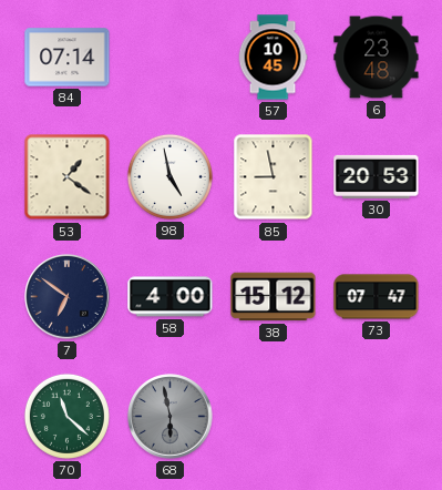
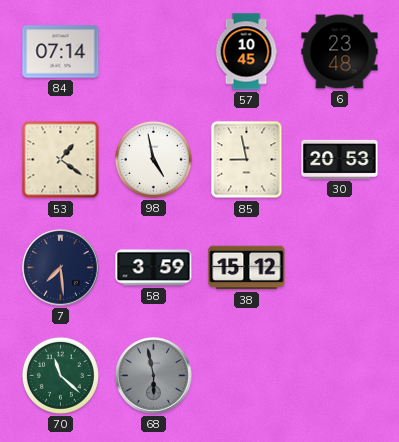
7: 6:51 -> 7:29
58: 4:00 -> 3:59
73: 07:47 -> none
